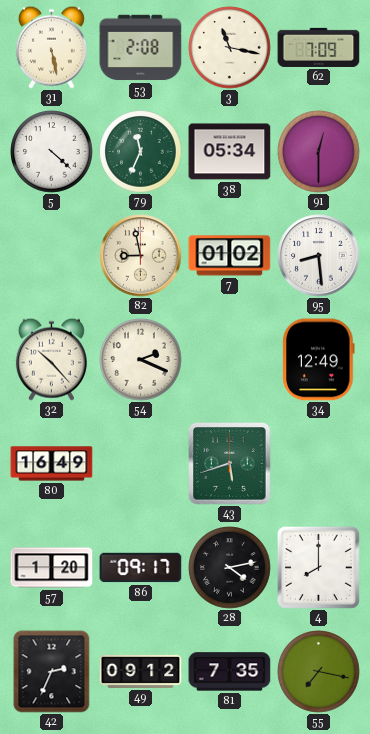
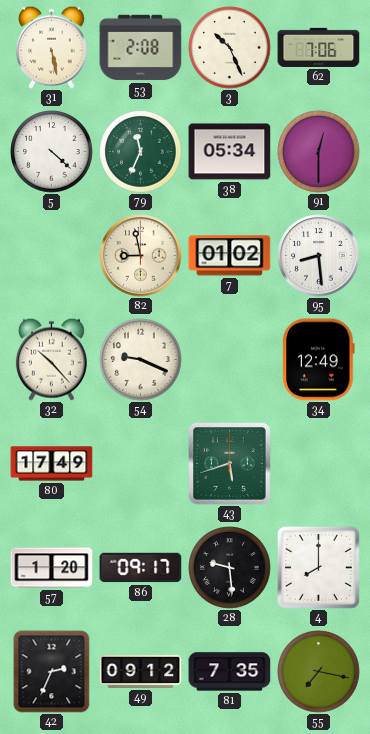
3: 11:17 -> 10:26
62: 7:09 -> 7:06
54: 2:19 -> 9:19
80: 16:49 -> 17:49
28: 4:13 -> 9:29
